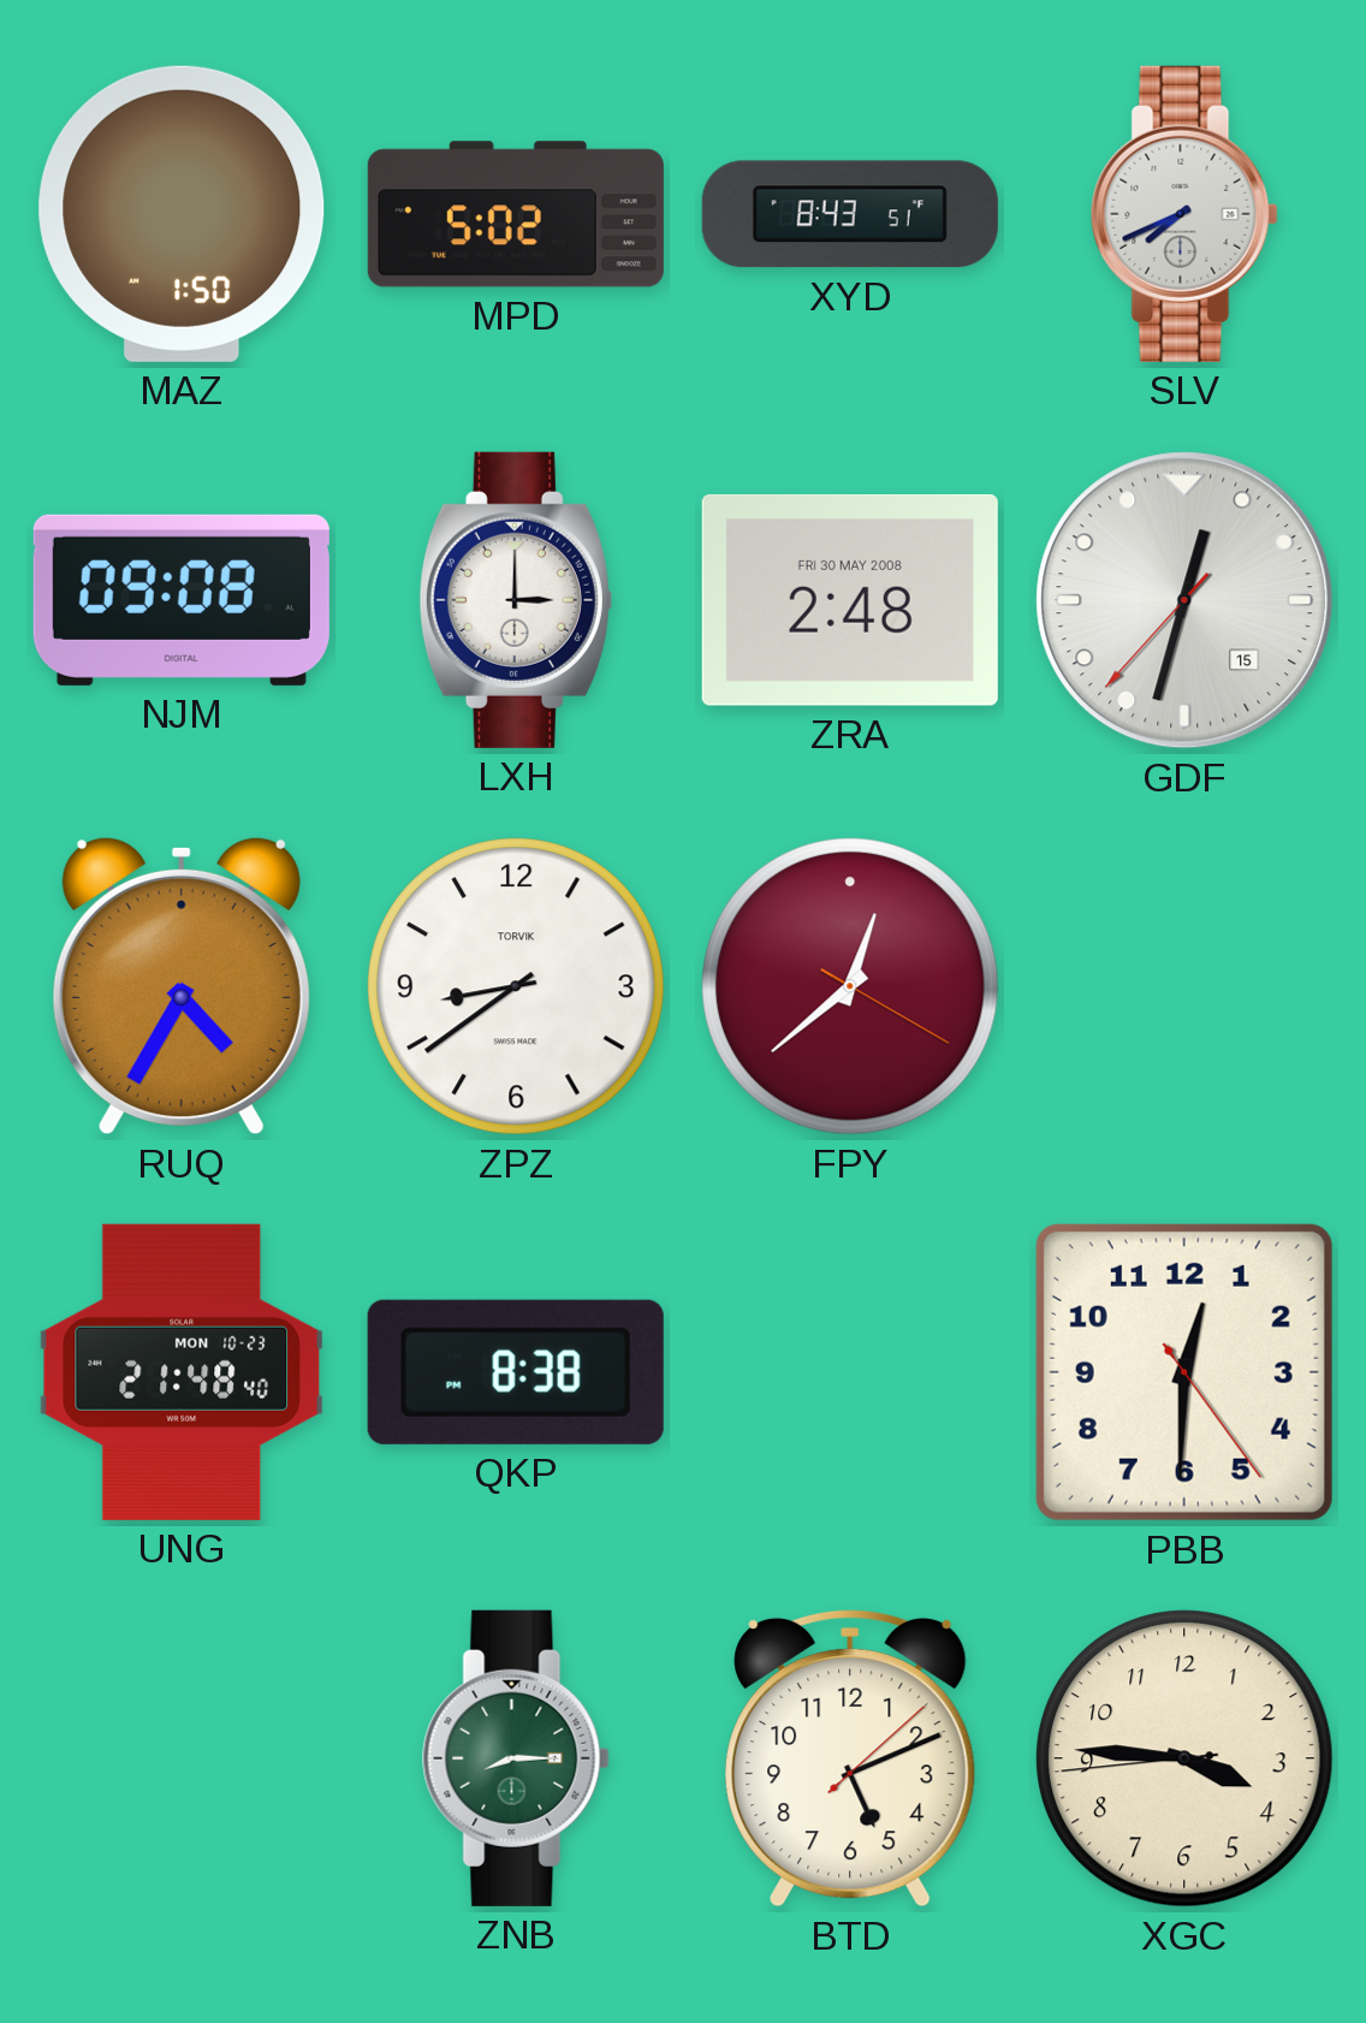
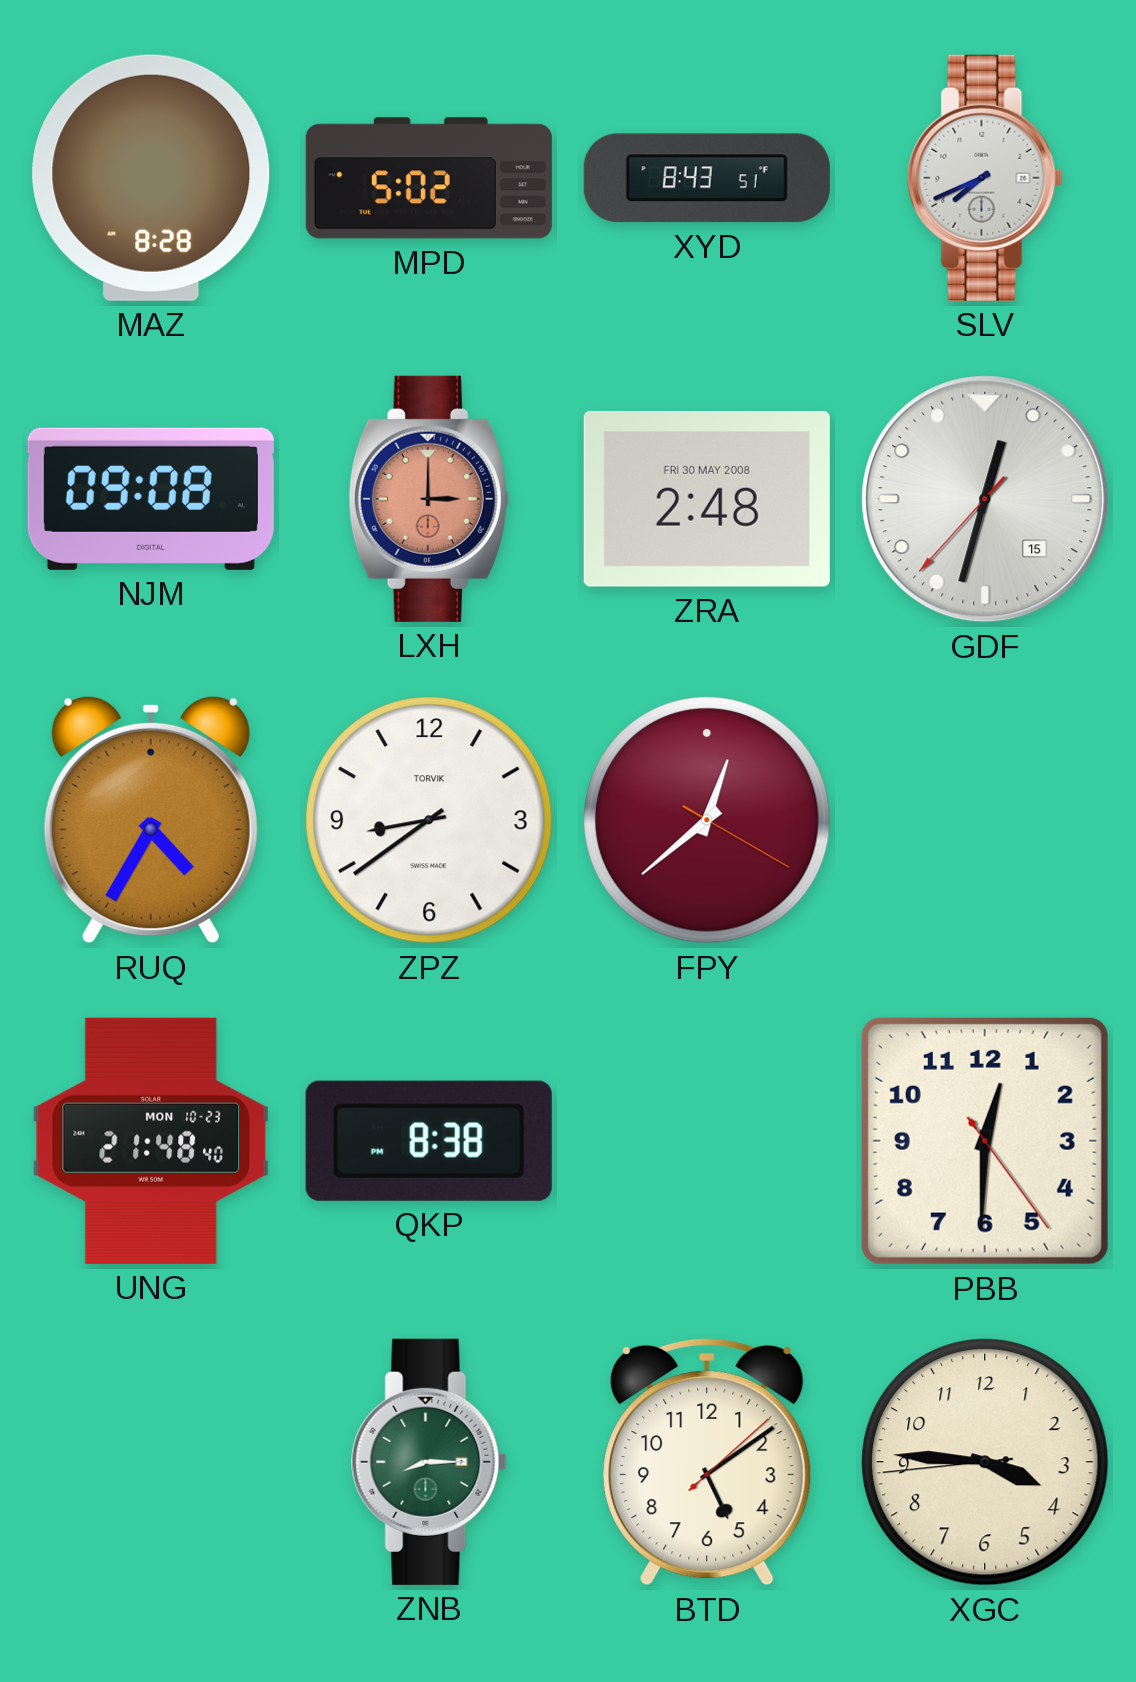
MAZ: 1:50 -> 8:28
LXH dial: white -> salmon
BTD: 5:11 -> 5:09
